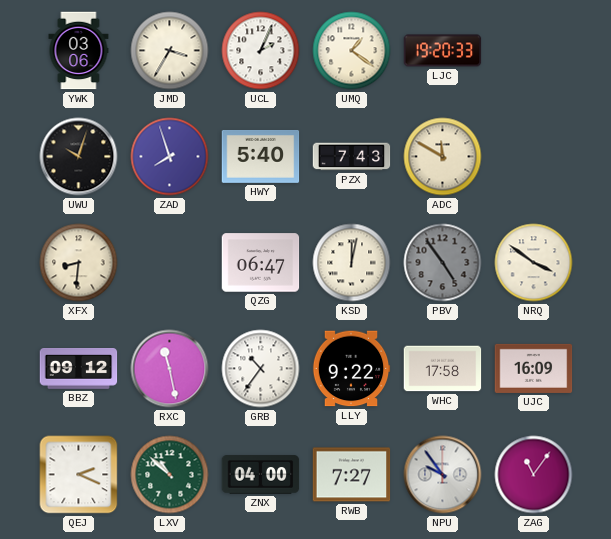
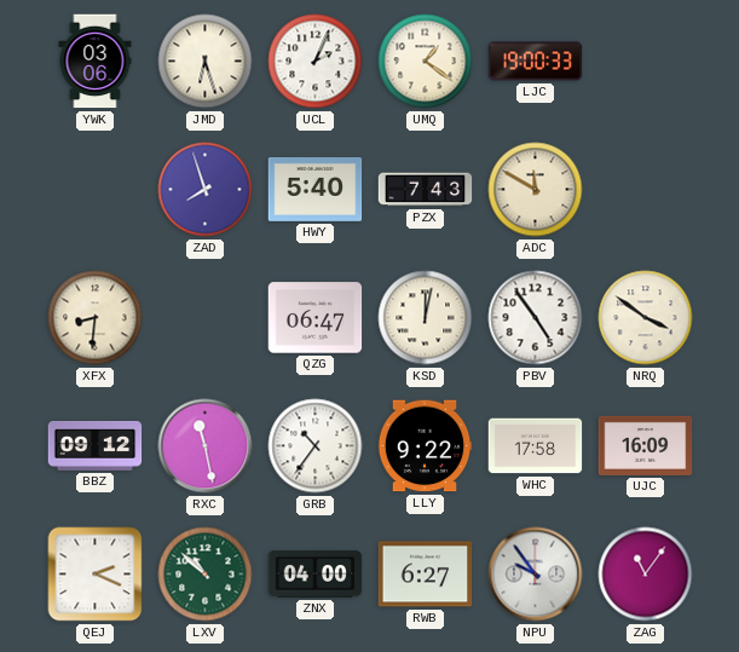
JMD: 3:35 -> 6:27
LJC: 19:20 -> 19:00
UWU: 10:03 -> none
PBV dial: grey -> white
RWB: 7:27 -> 6:27
